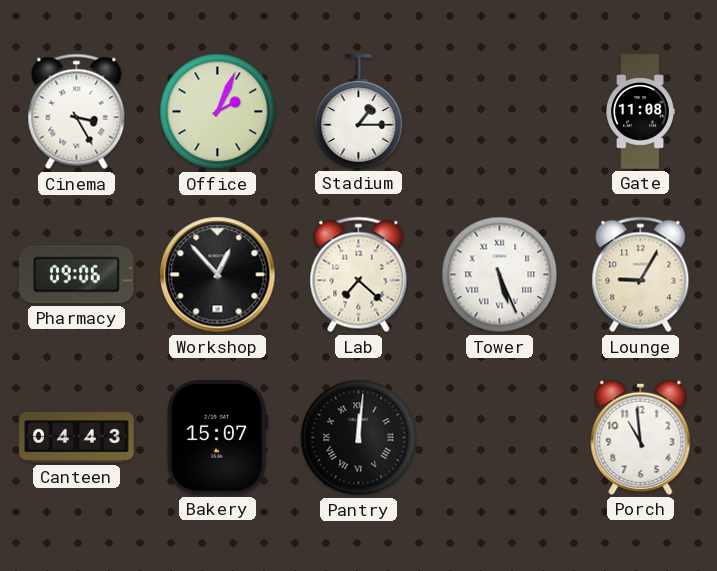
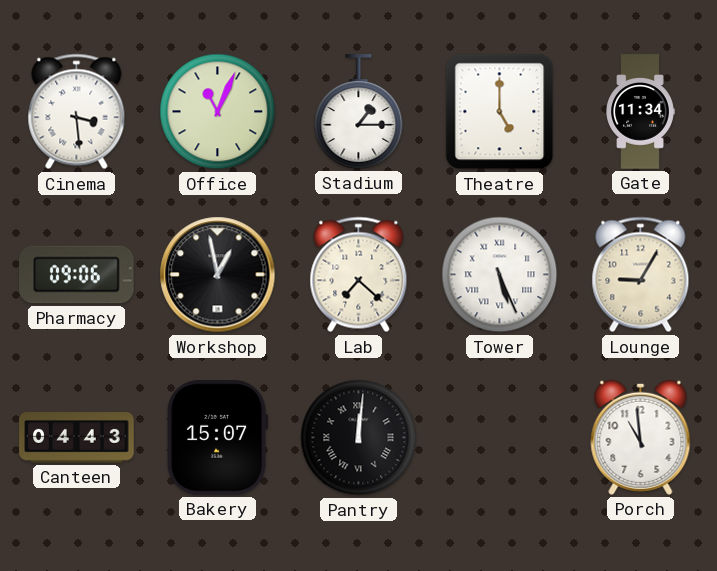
Cinema: 3:25 -> 3:29
Office: 2:04 -> 11:04
Theatre: none -> 5:00
Gate: 11:08 -> 11:34
Workshop: 12:53 -> 12:58
